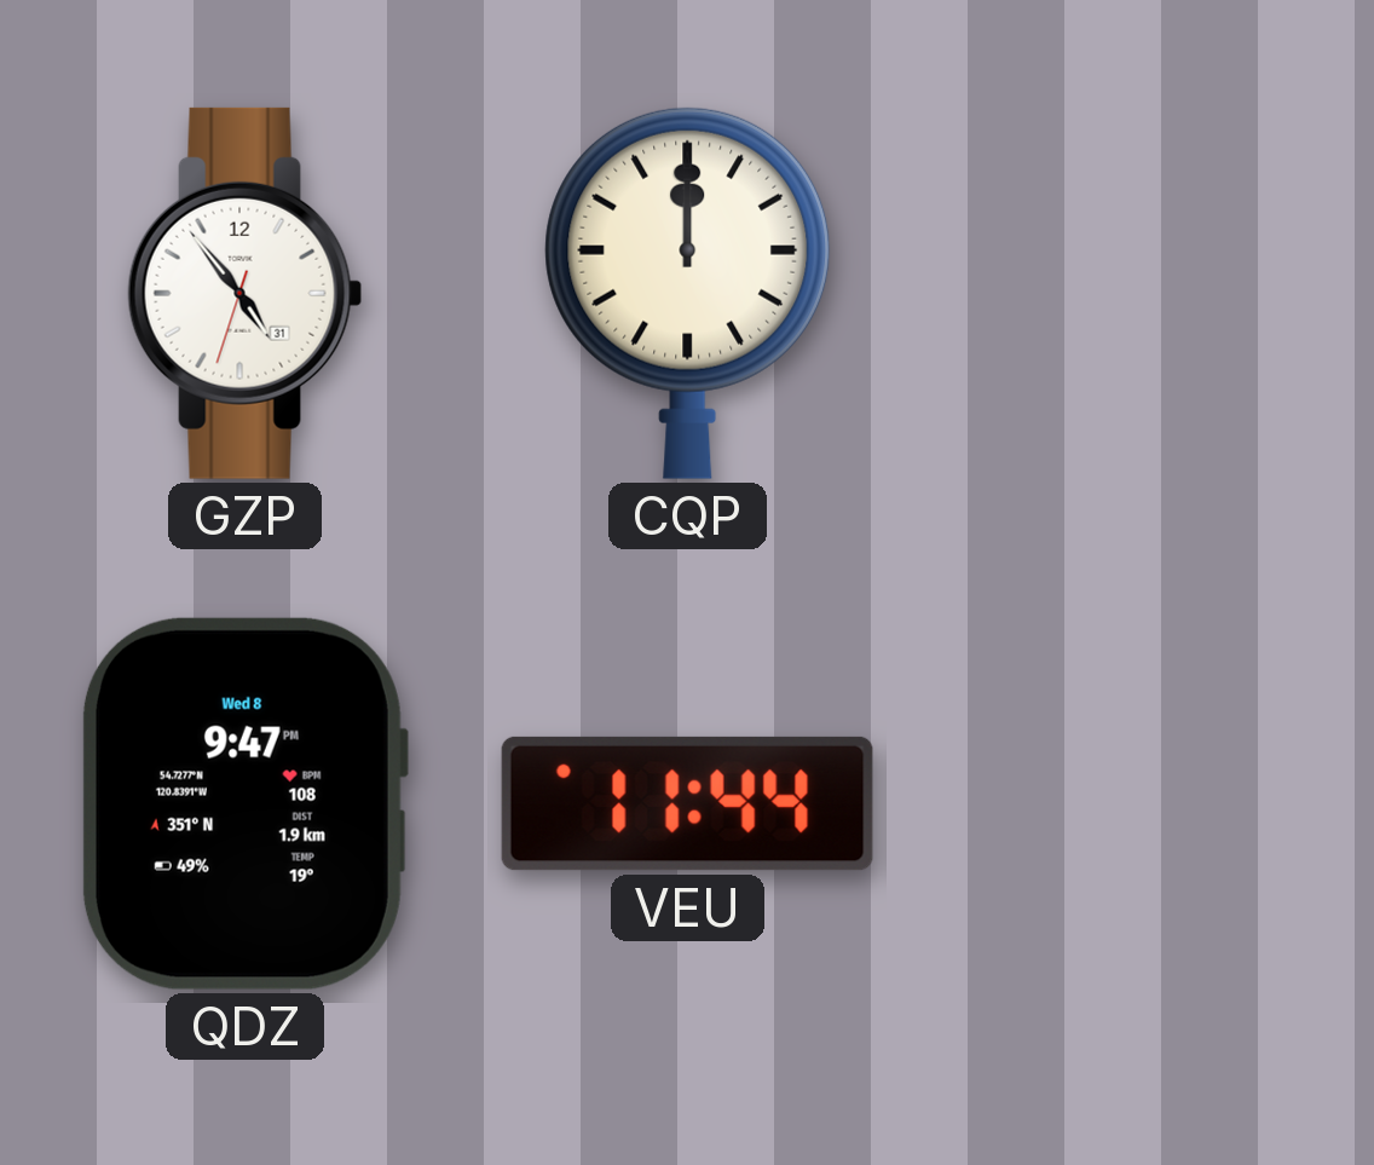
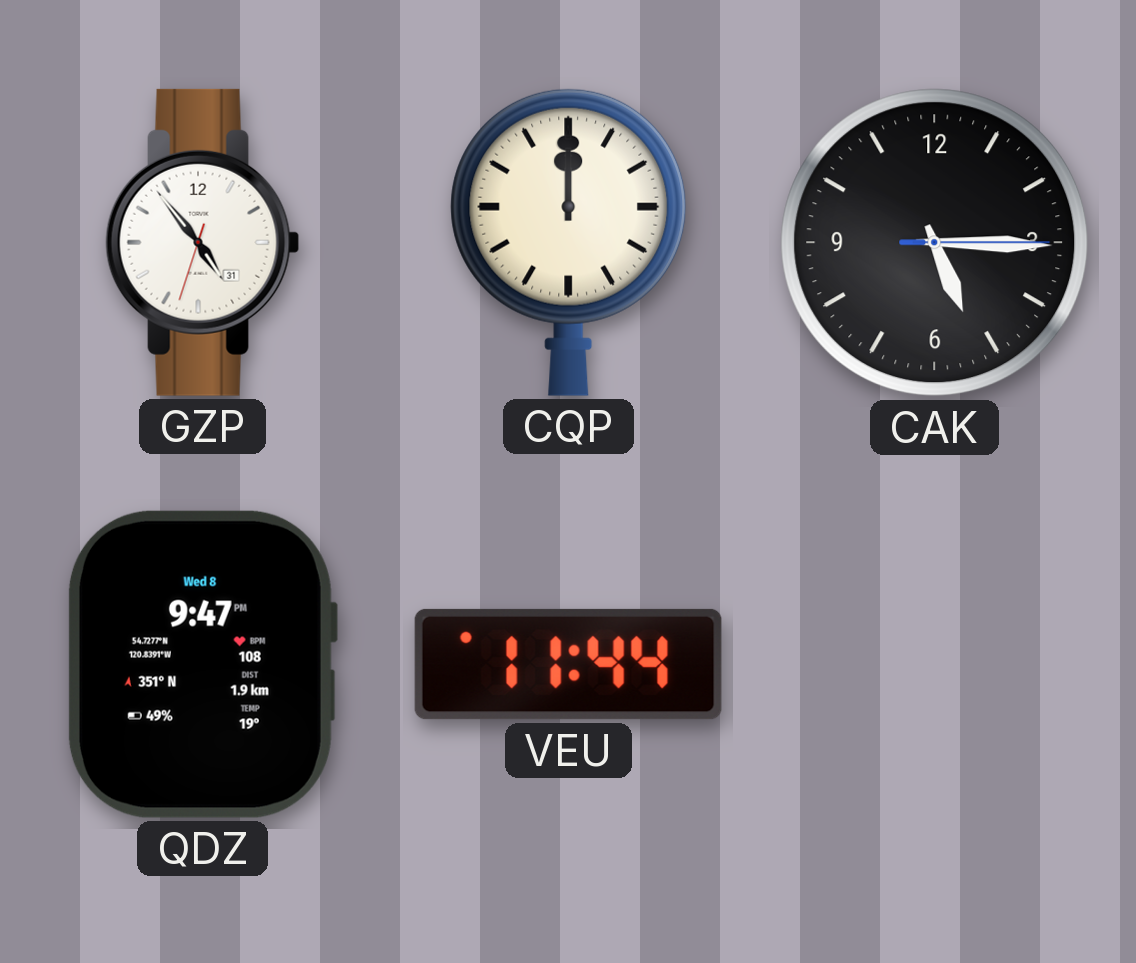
CAK: none -> 5:15
